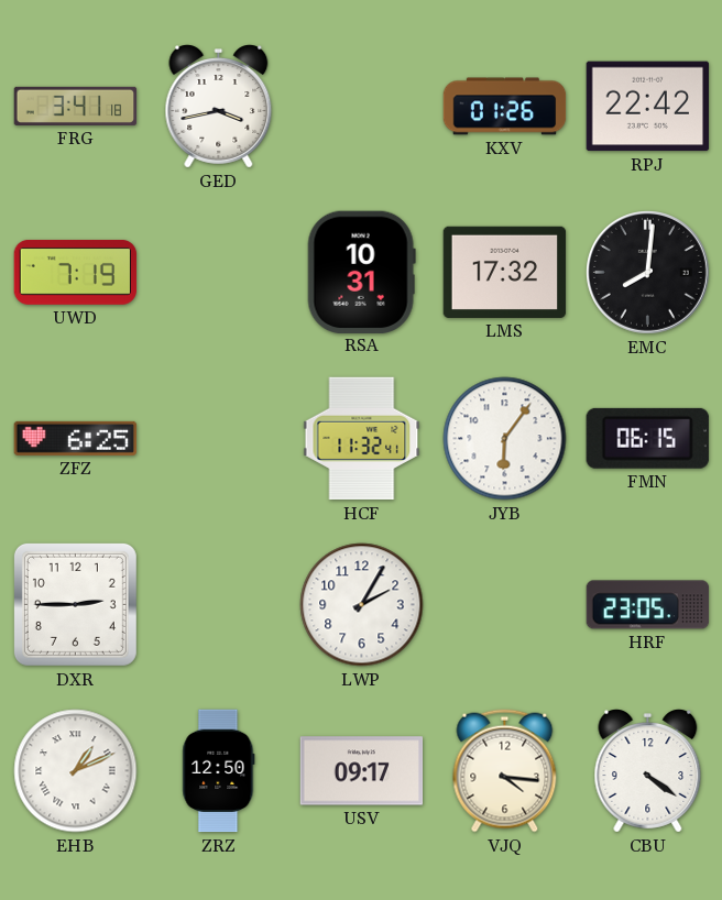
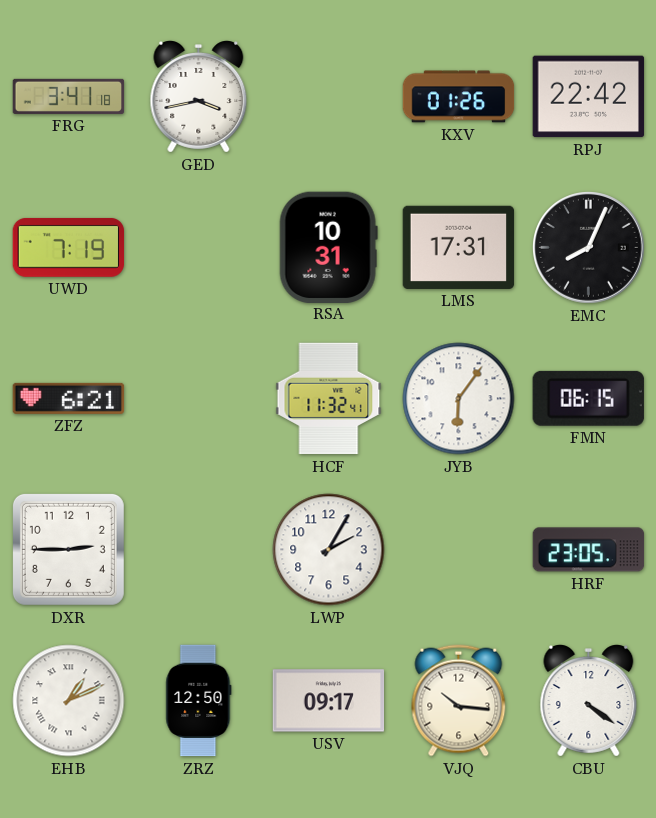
LMS: 17:32 -> 17:31
EMC: 8:01 -> 8:04
ZFZ: 6:25 -> 6:21
VJQ: 4:16 -> 10:16
